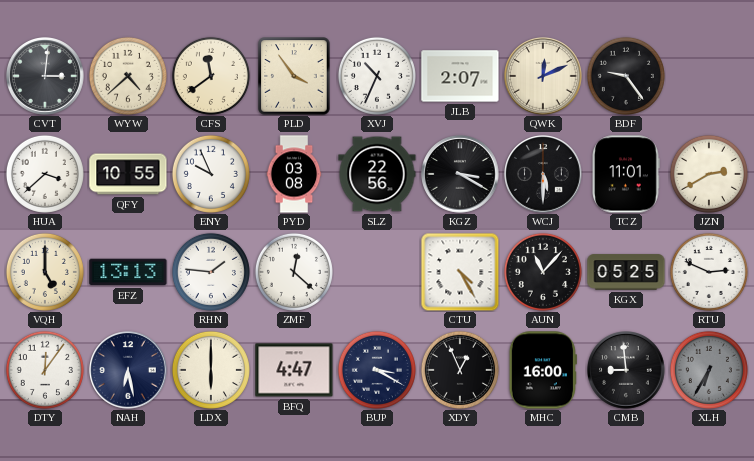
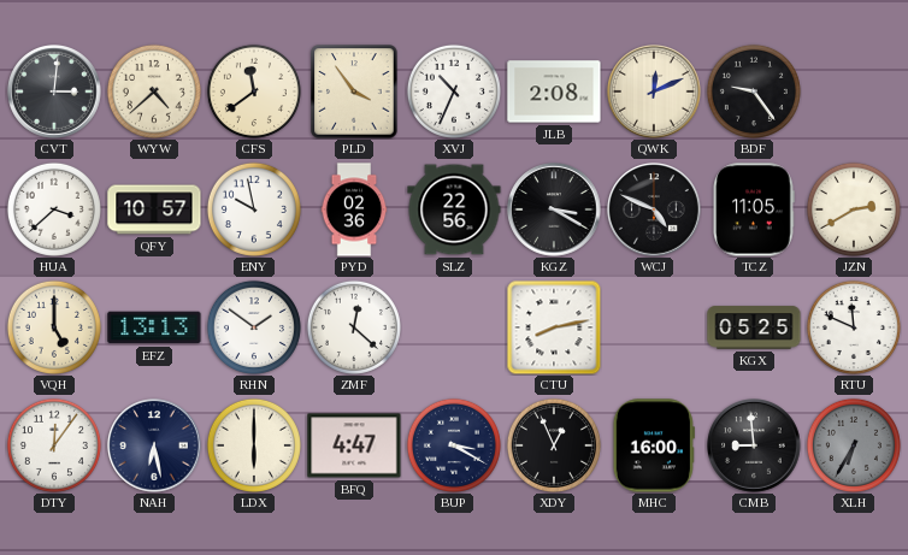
JLB: 2:07 -> 2:08
QFY: 10:55 -> 10:57
ENY: 9:56 -> 9:58
PYD: 03:08 -> 02:36
WCJ: 5:30 -> 4:49
TCZ: 11:01 -> 11:05
RHN: 1:46 -> 1:51
CTU: 4:25 -> 8:13
AUN: 11:07 -> none
RTU: 2:49 -> 11:49
